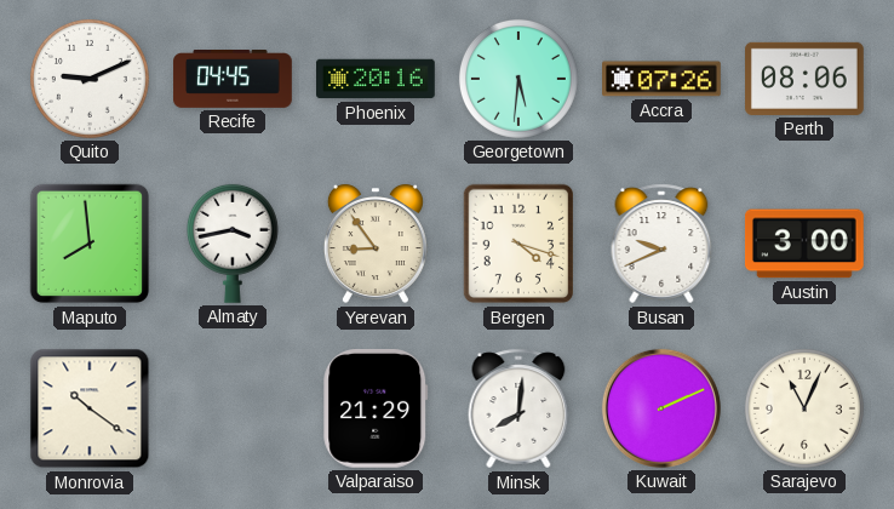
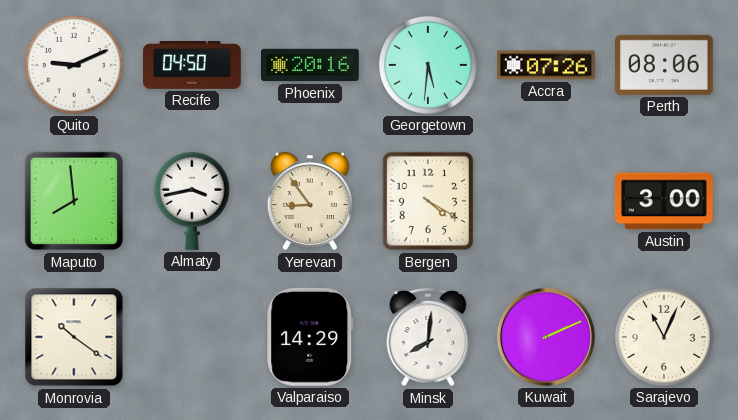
Recife: 04:45 -> 04:50
Bergen: 4:18 -> 4:20
Busan: 9:41 -> none
Valparaiso: 21:29 -> 14:29
